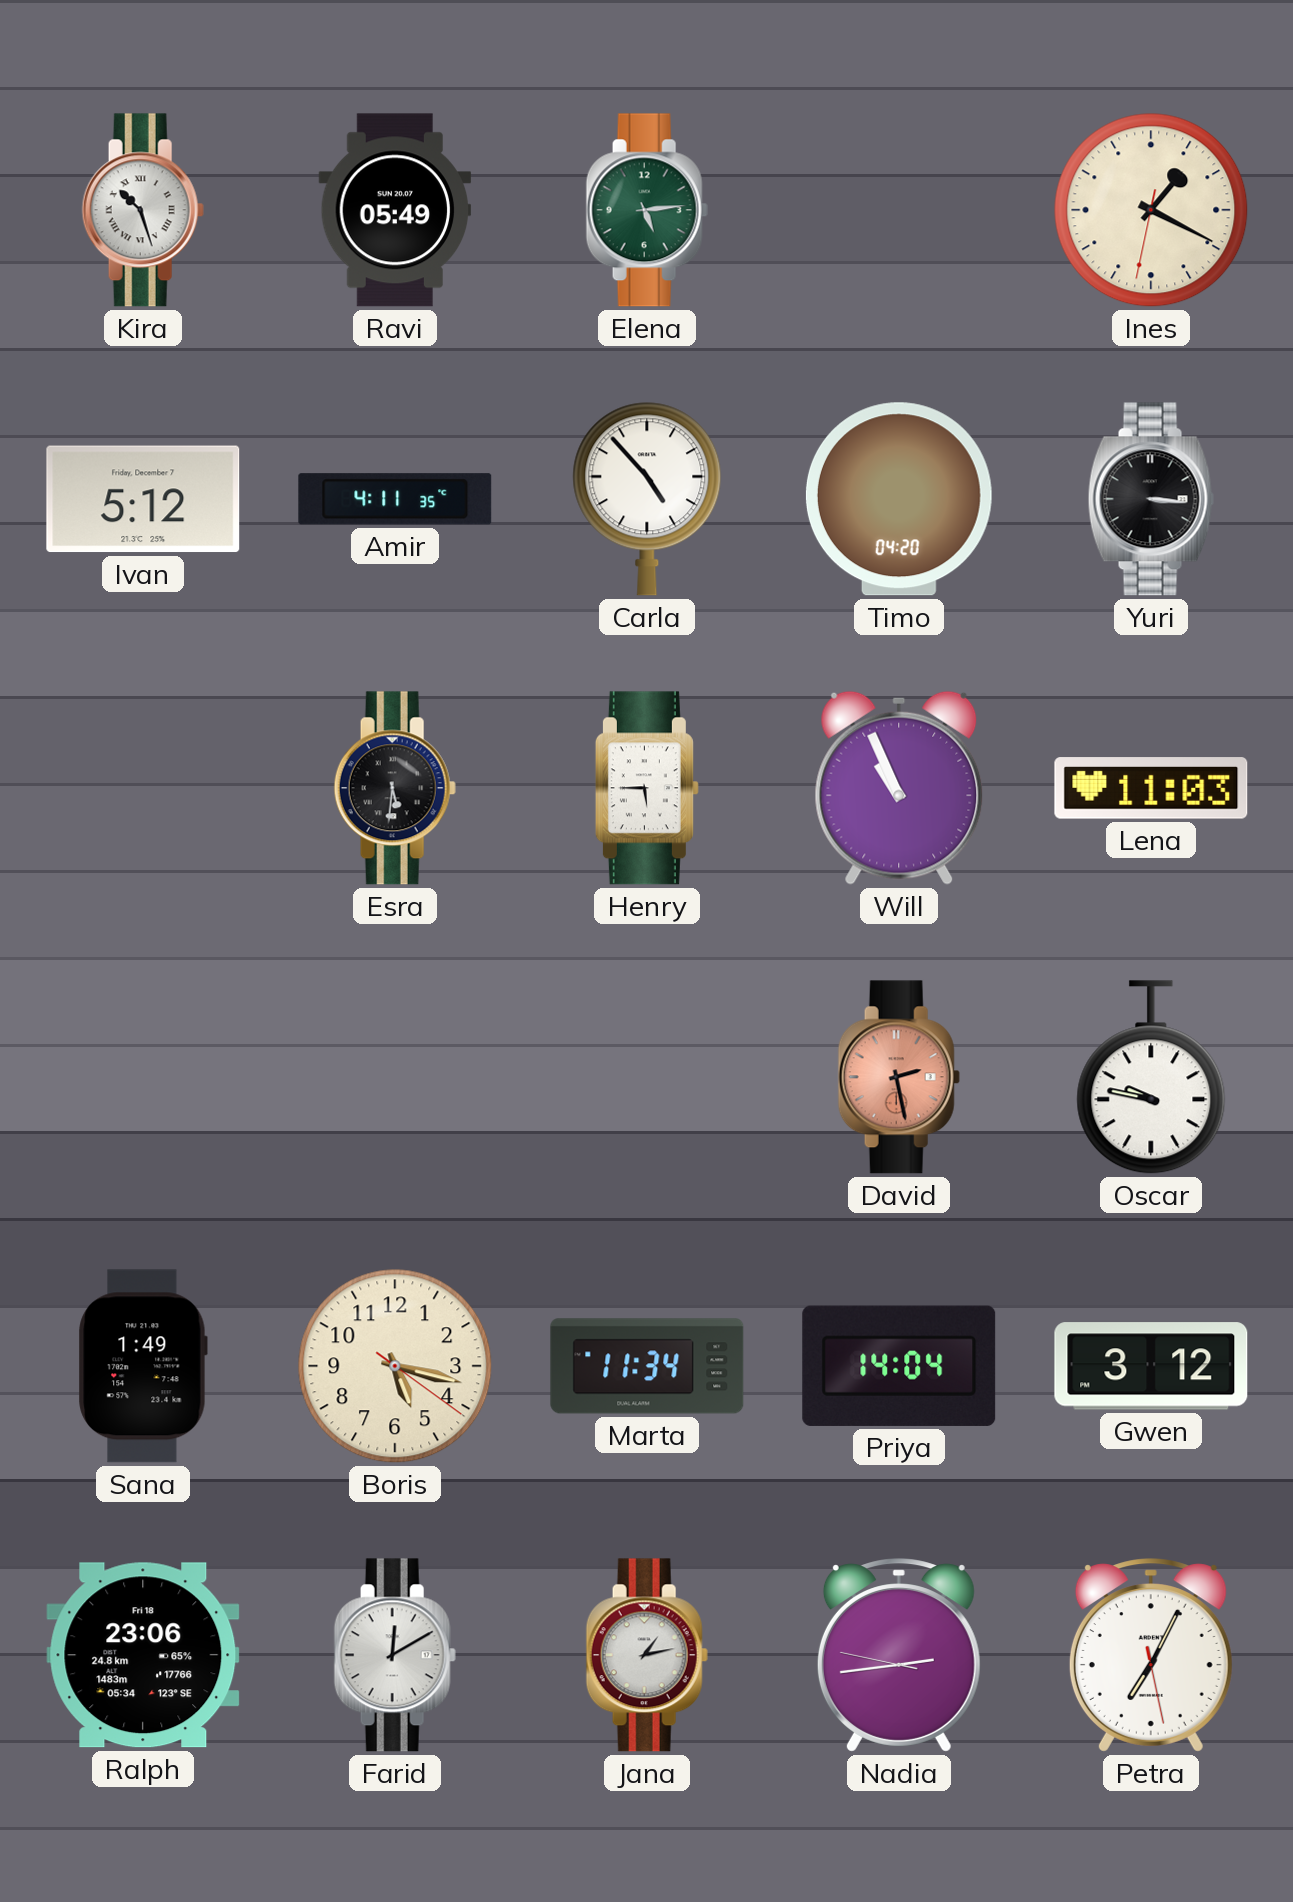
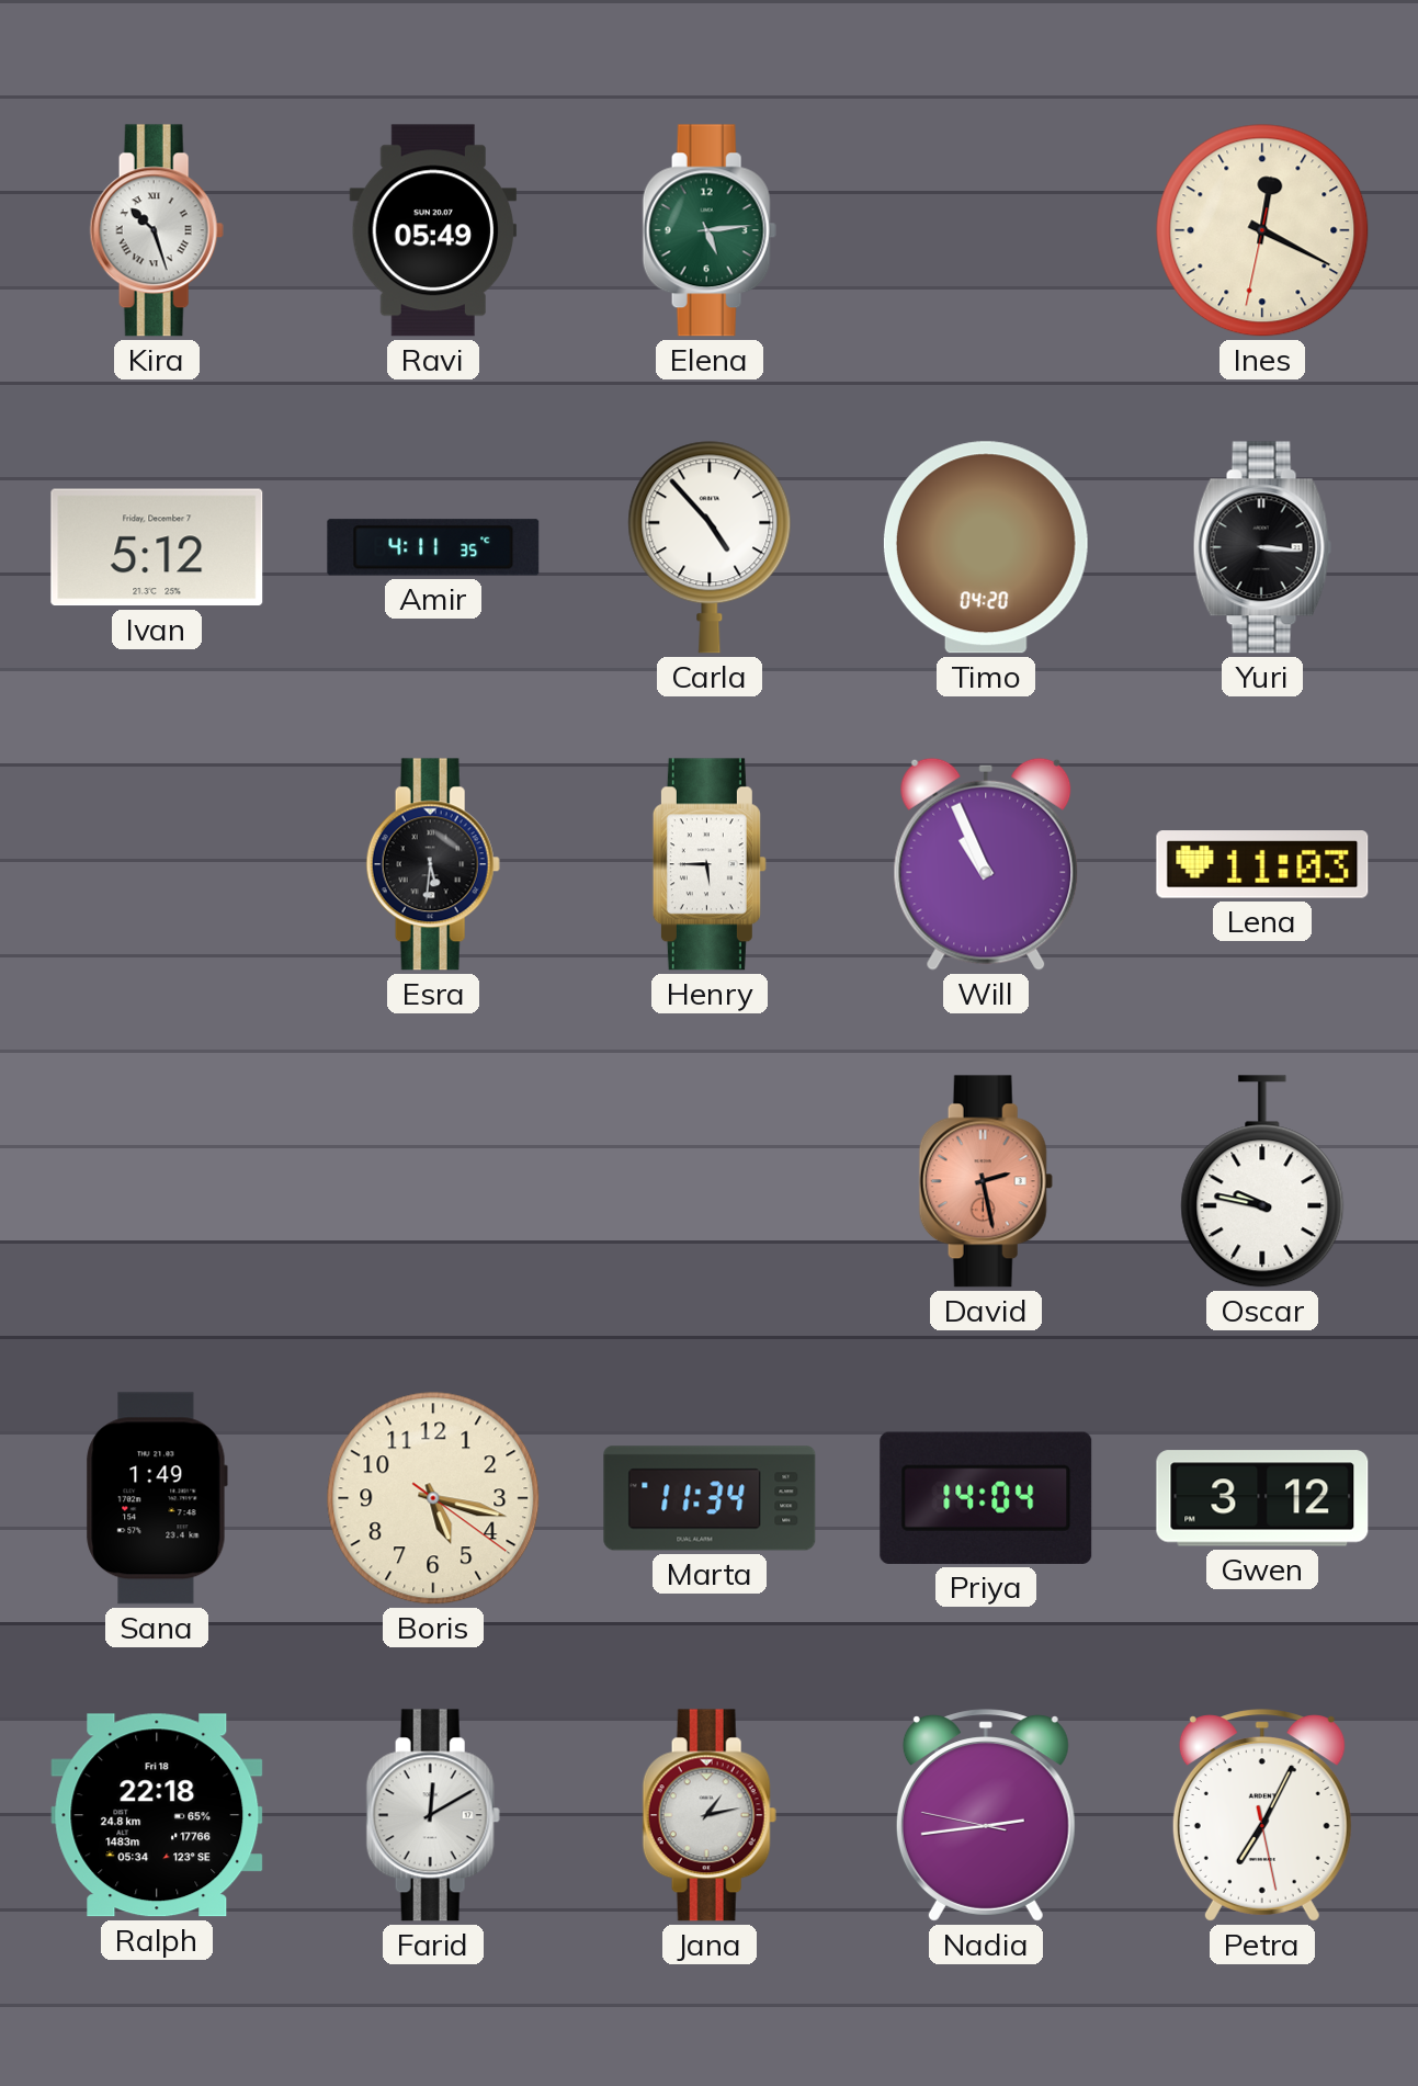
Ines: 1:19 -> 12:19
Ralph: 23:06 -> 22:18
